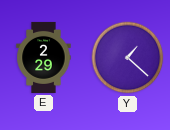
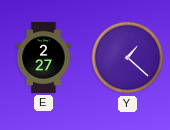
E: 2:29 -> 2:27
